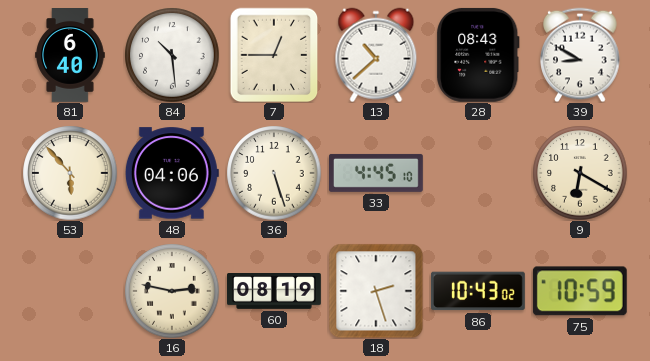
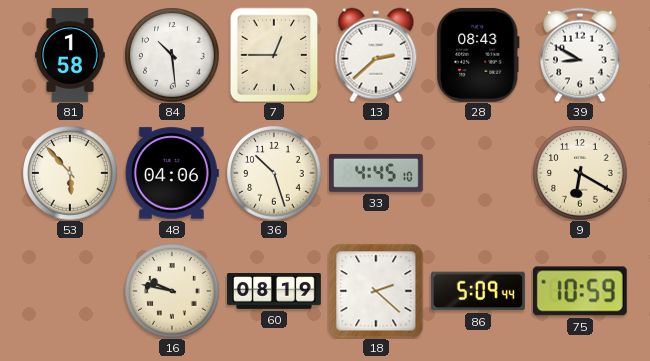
81: 6:40 -> 1:58
13: 10:38 -> 2:38
36: 5:27 -> 10:27
16: 2:47 -> 9:47
18: 2:27 -> 2:22
86: 10:43 -> 5:09
